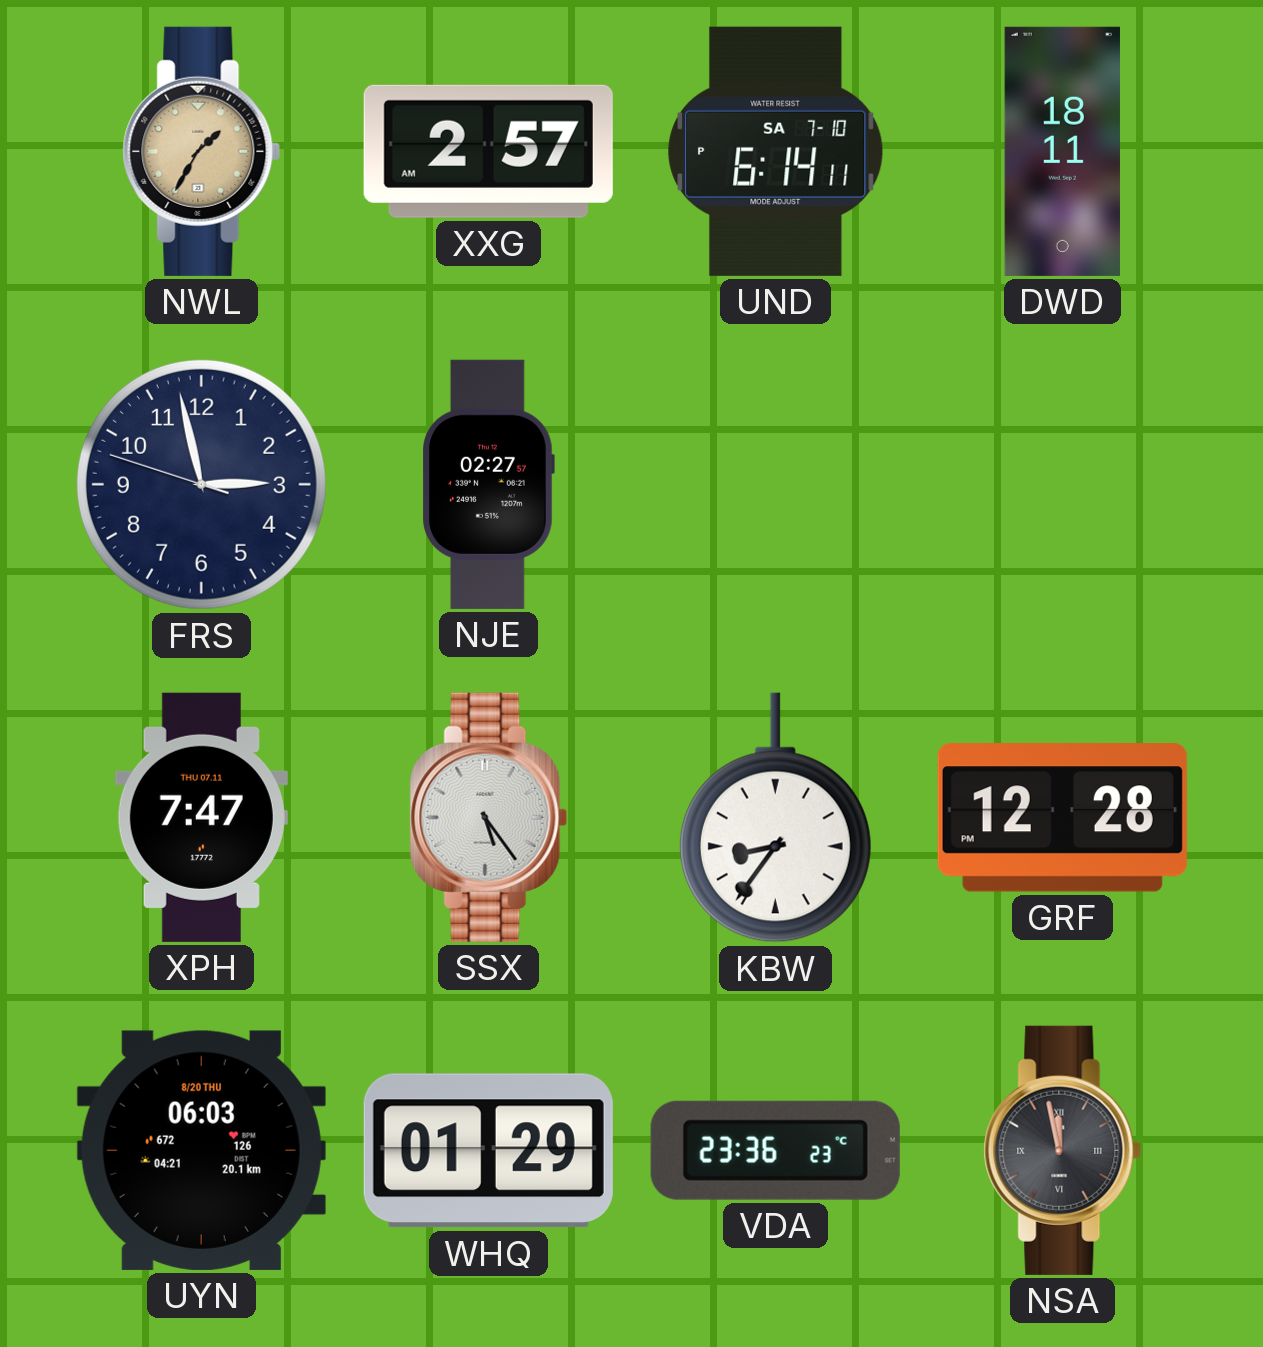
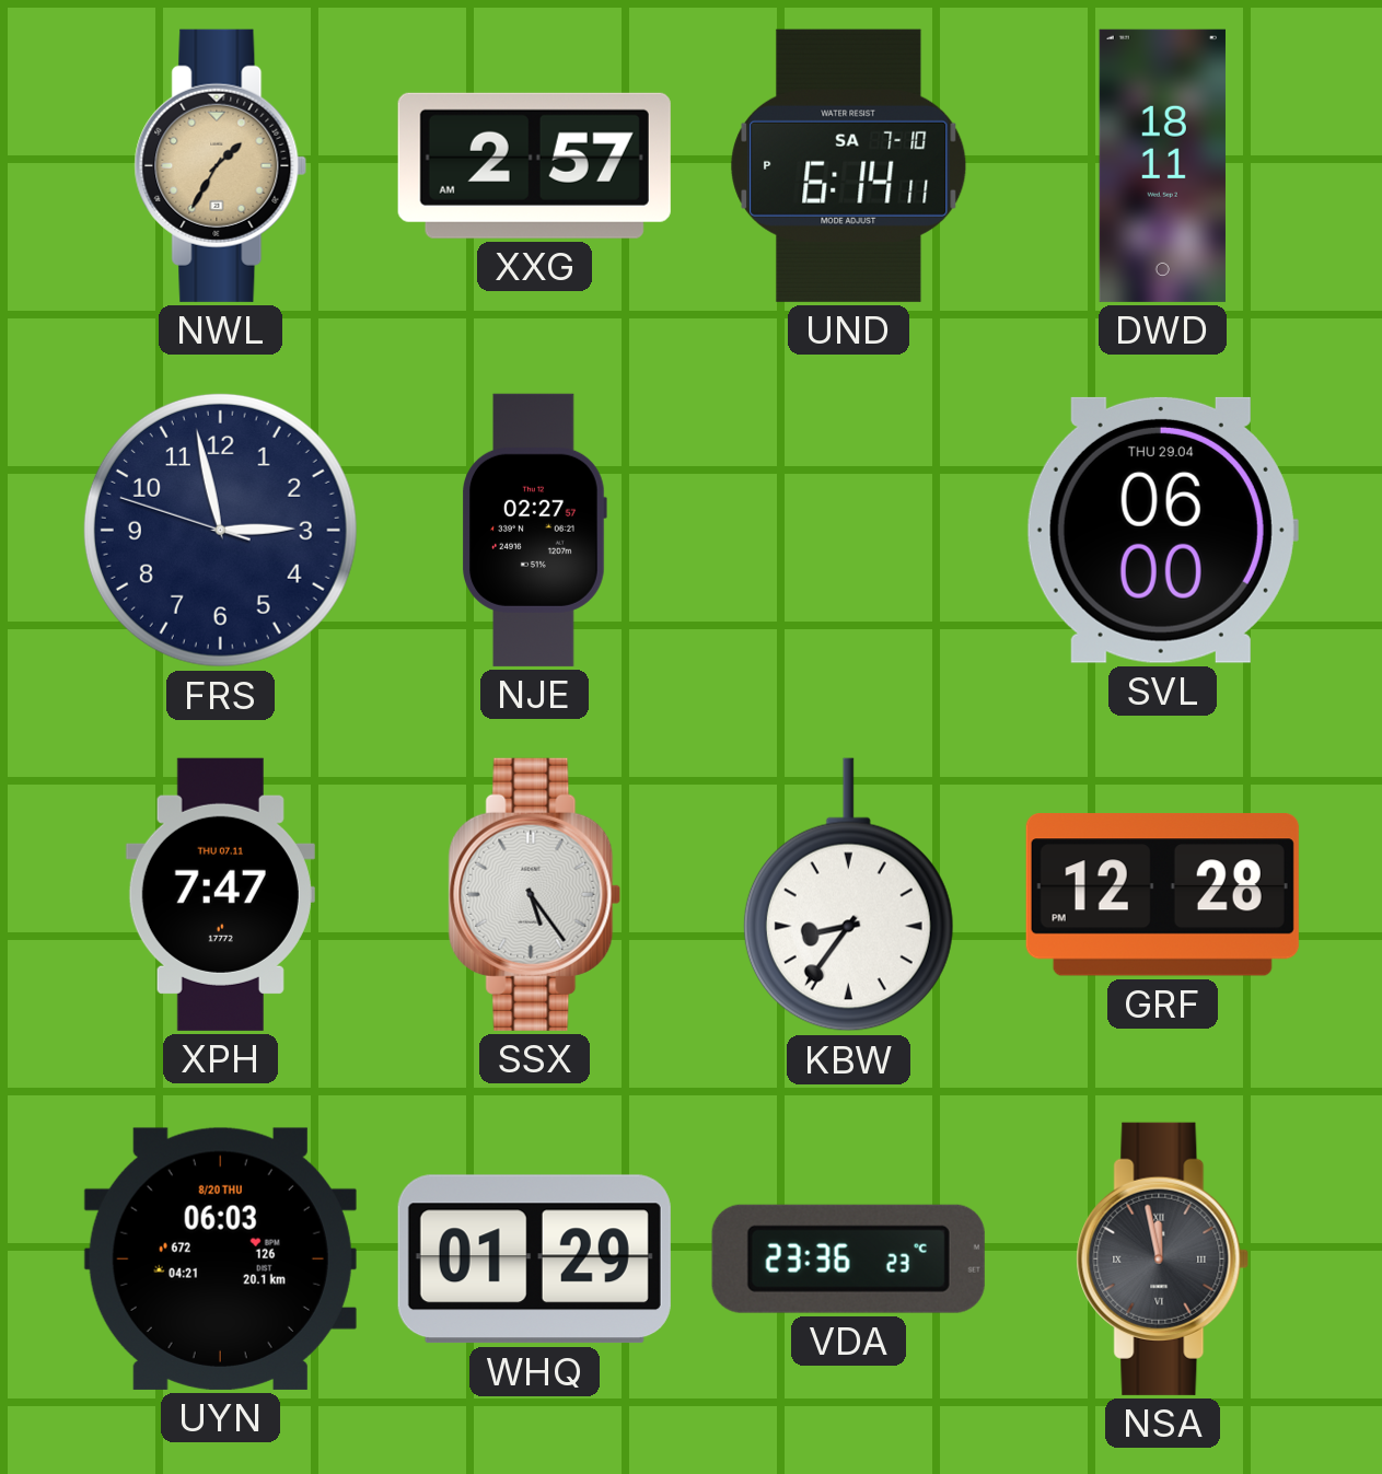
SVL: none -> 06:00
